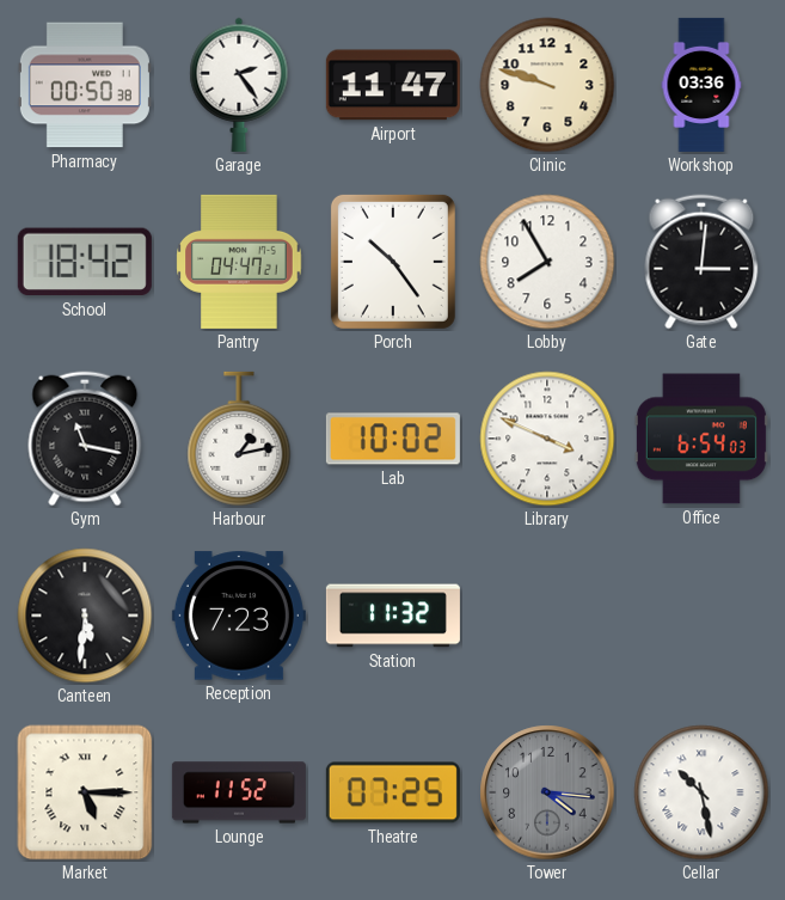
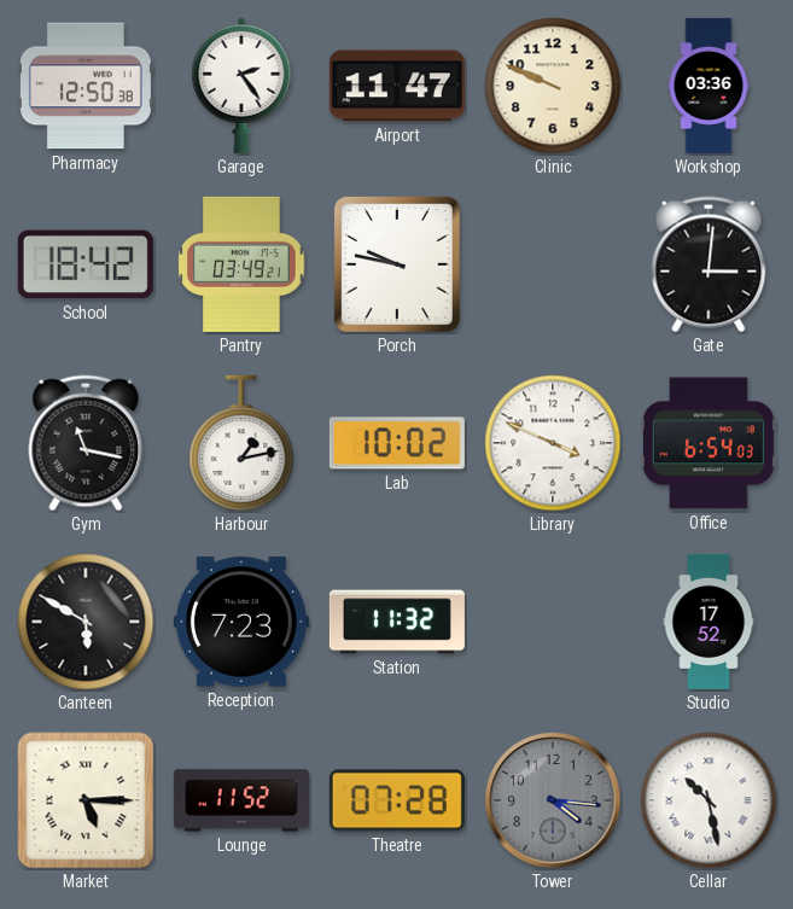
Pharmacy: 00:50 -> 12:50
Clinic: 9:48 -> 9:49
Pantry: 04:47 -> 03:49
Porch: 10:24 -> 9:47
Lobby: 7:55 -> none
Canteen: 5:31 -> 5:50
Studio: none -> 17:52
Theatre: 07:25 -> 07:28
